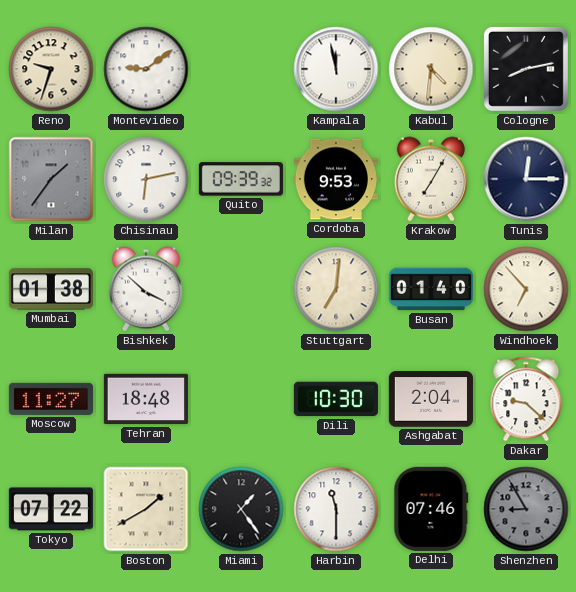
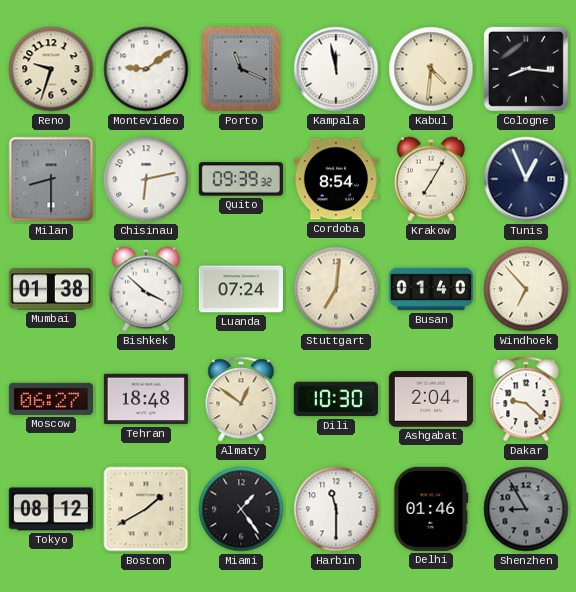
Porto: none -> 11:19
Cologne: 8:13 -> 8:16
Milan: 1:36 -> 8:30
Cordoba: 9:53 -> 8:54
Tunis: 12:15 -> 12:56
Luanda: none -> 07:24
Moscow: 11:27 -> 06:27
Almaty: none -> 12:51
Tokyo: 07:22 -> 08:12
Delhi: 07:46 -> 01:46
